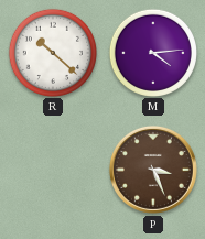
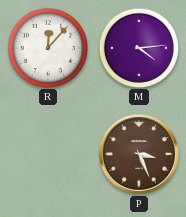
R: 10:22 -> 12:07
